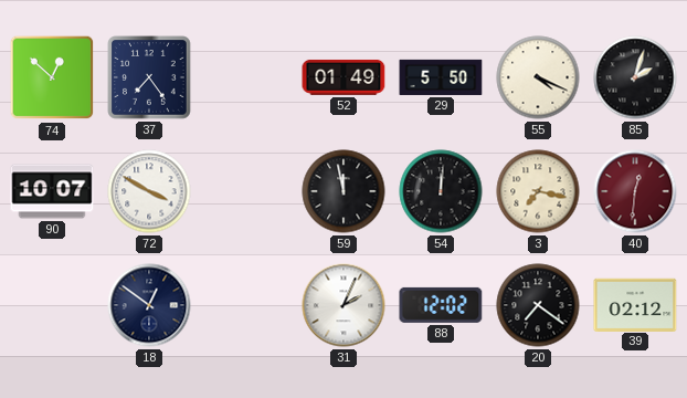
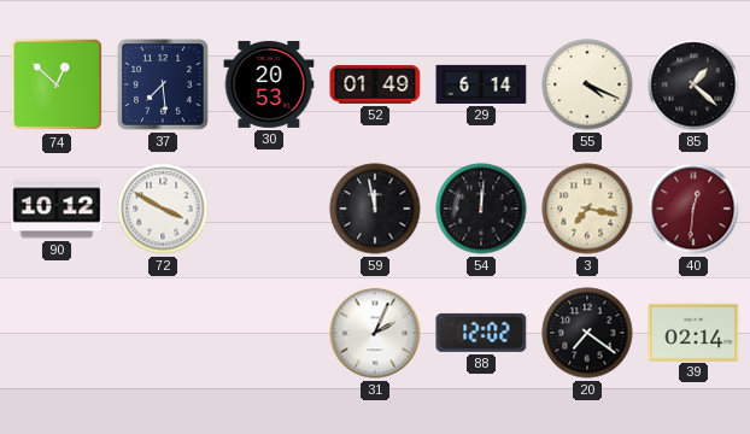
37: 7:24 -> 7:29
30: none -> 20:53
29: 5:50 -> 6:14
85: 2:03 -> 1:22
90: 10:07 -> 10:12
18: 12:51 -> none
39: 02:12 -> 02:14
